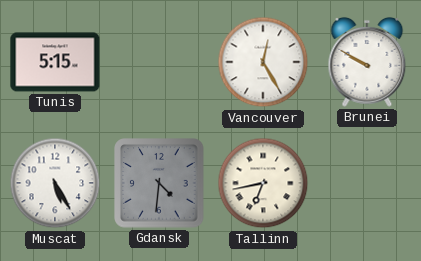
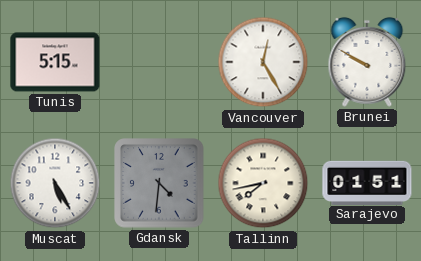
Tallinn: 6:43 -> 7:43
Sarajevo: none -> 01:51
